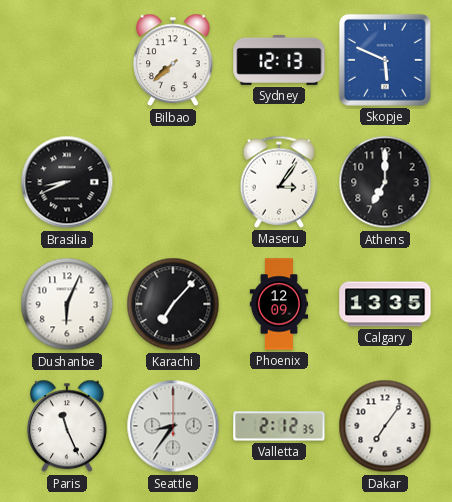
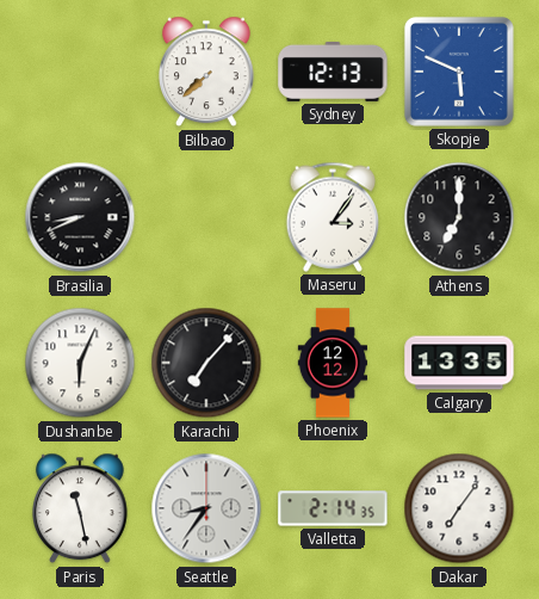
Phoenix: 12:09 -> 12:12
Paris: 11:26 -> 11:28
Valletta: 2:12 -> 2:14
